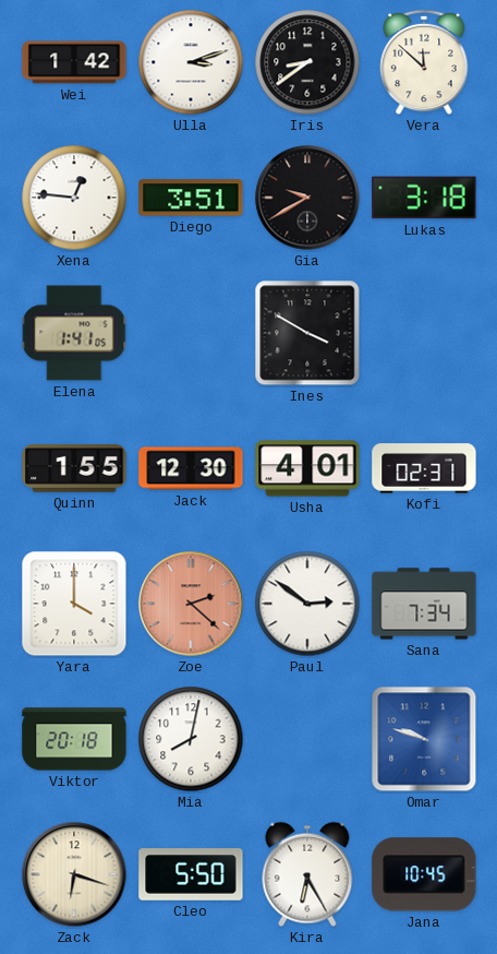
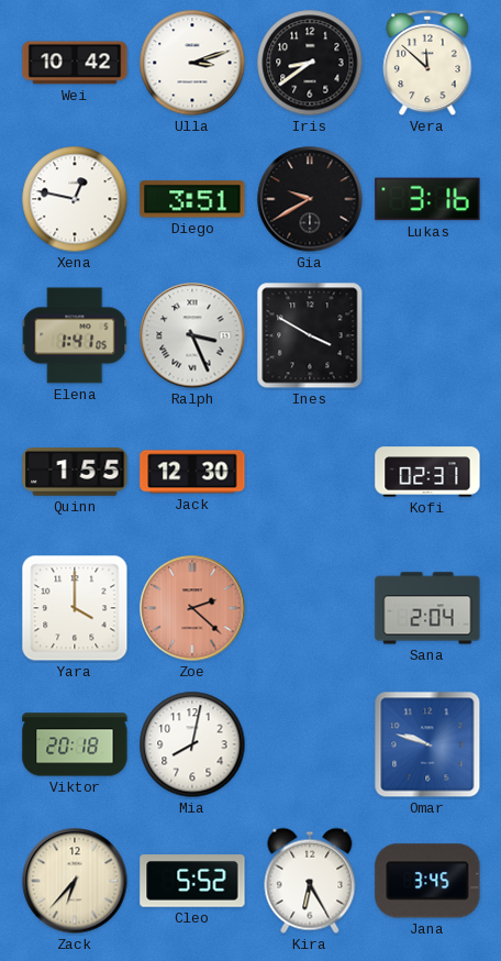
Wei: 1:42 -> 10:42
Xena: 12:46 -> 12:47
Lukas: 3:18 -> 3:16
Ralph: none -> 3:26
Usha: 4:01 -> none
Paul: 2:51 -> none
Sana: 7:34 -> 2:04
Zack: 6:18 -> 6:37
Cleo: 5:50 -> 5:52
Jana: 10:45 -> 3:45
